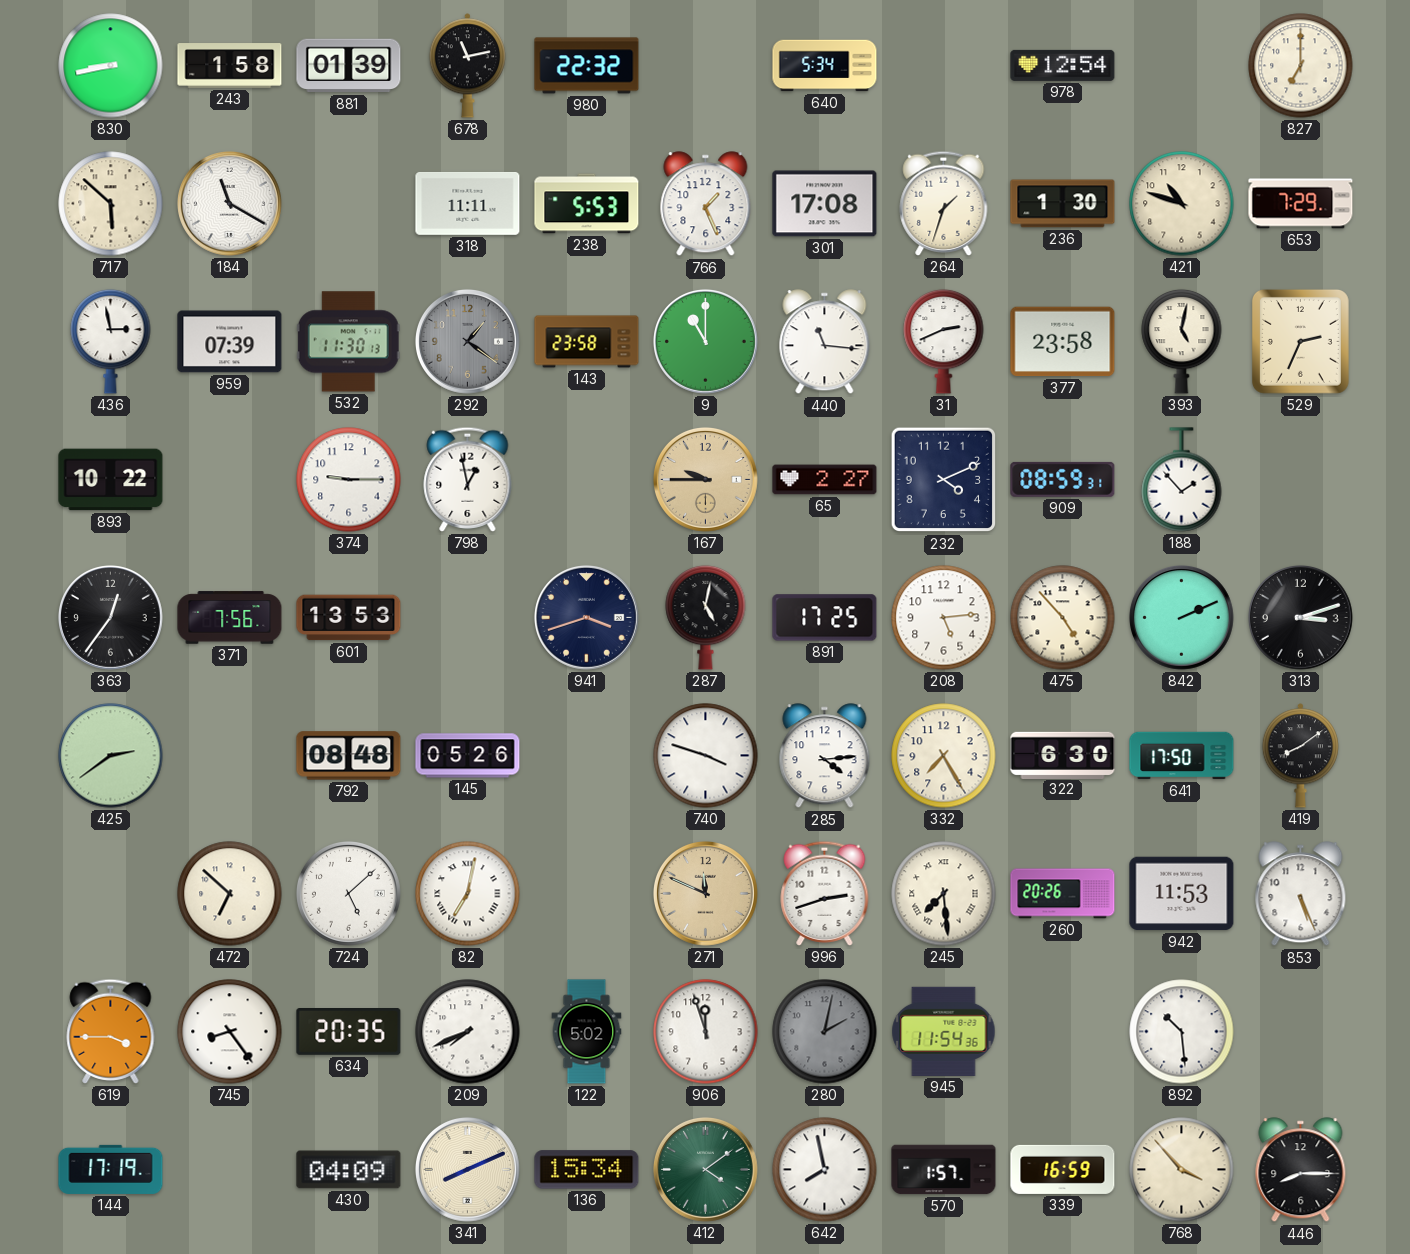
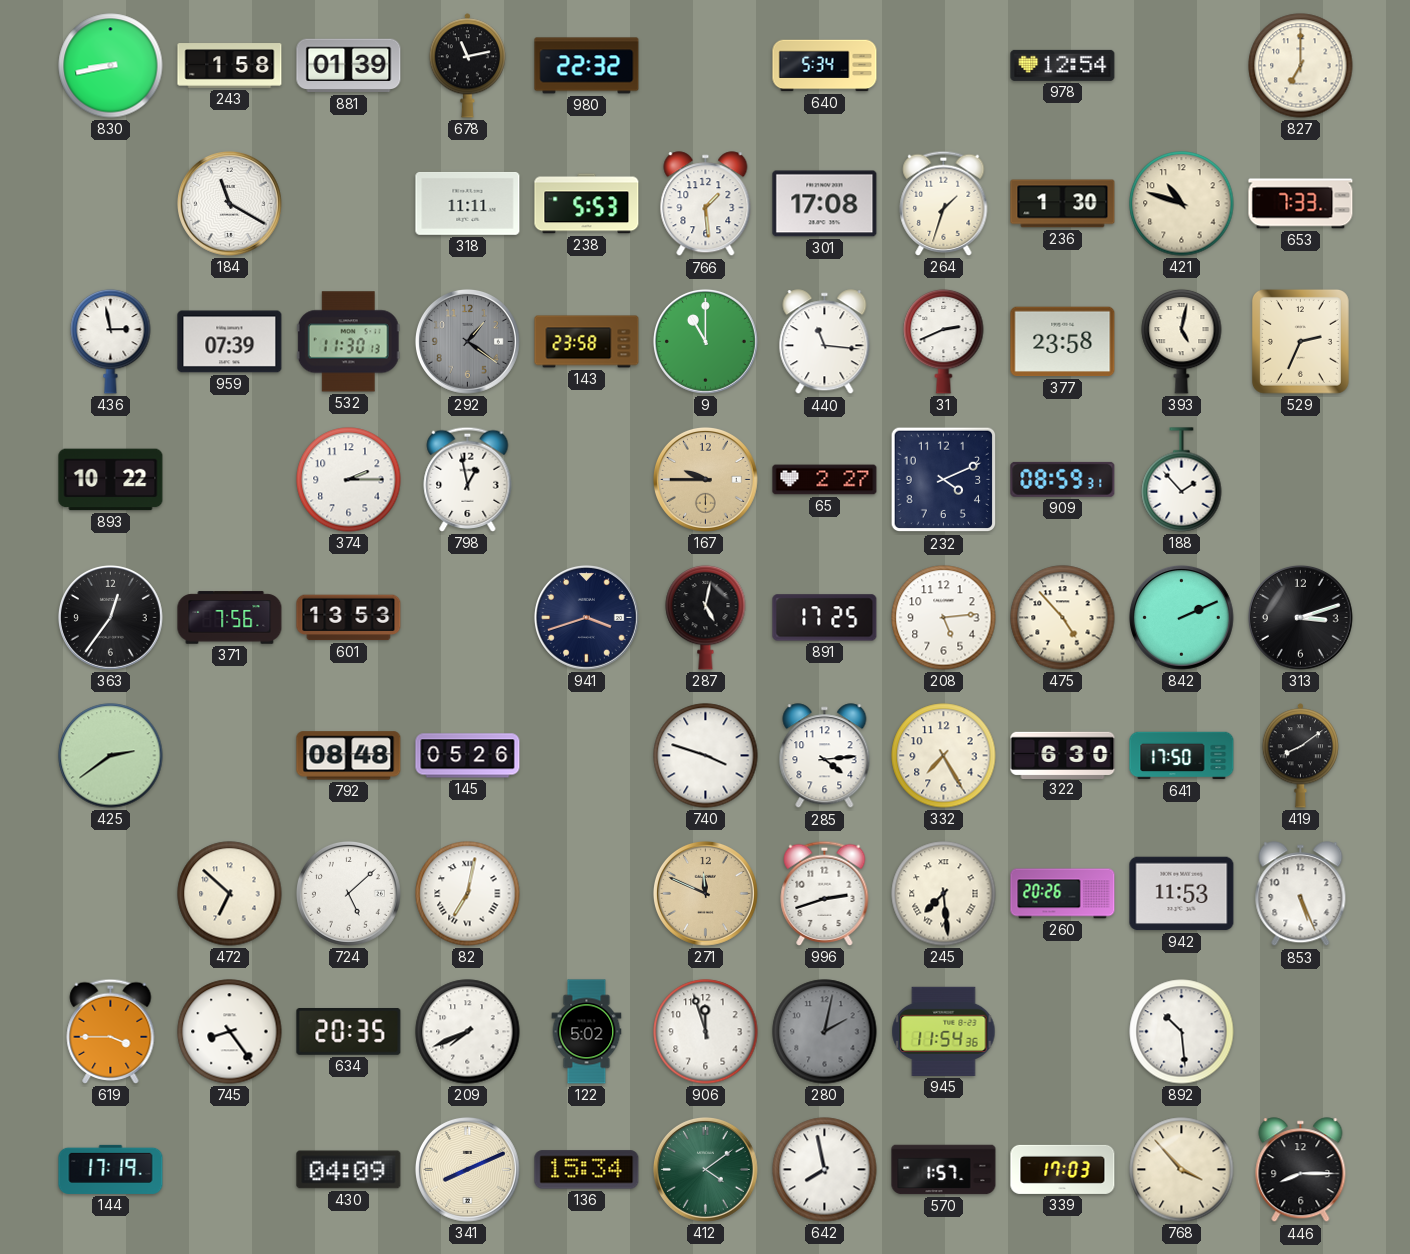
717: 5:52 -> none
766: 1:26 -> 1:29
653: 7:29 -> 7:33
374: 9:15 -> 2:15
339: 16:59 -> 17:03
